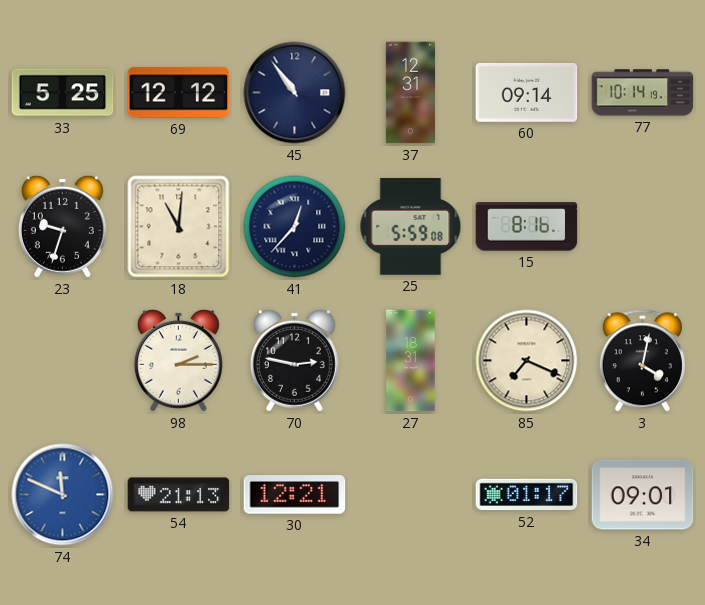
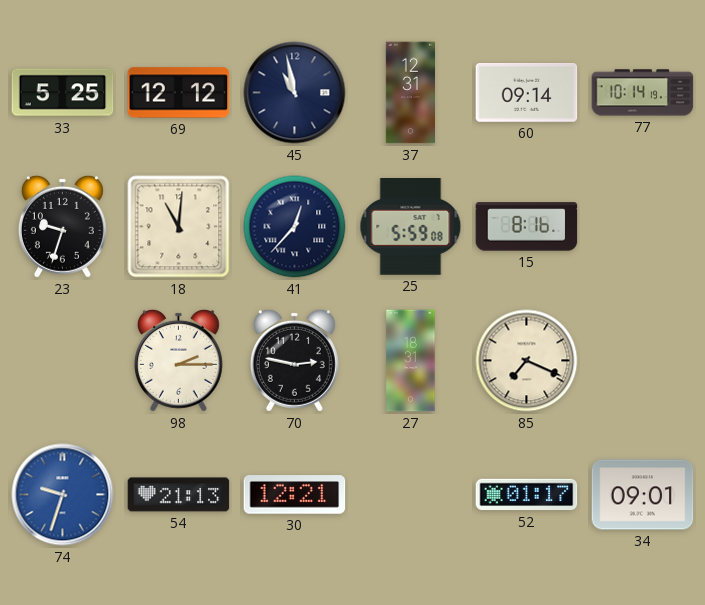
45: 10:54 -> 10:58
3: 4:02 -> none
74: 11:49 -> 9:33
